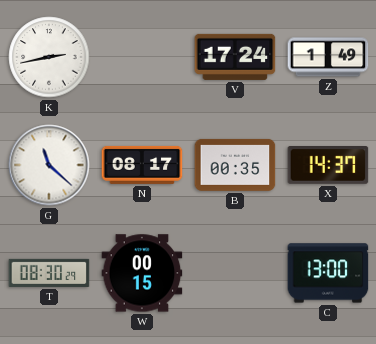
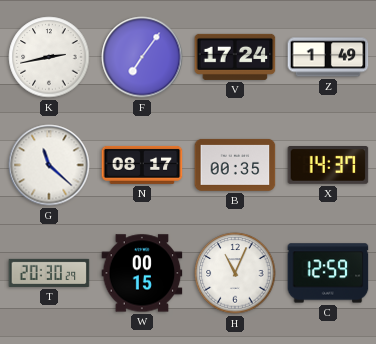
F: none -> 7:06
T: 08:30 -> 20:30
H: none -> 11:04
C: 13:00 -> 12:59
